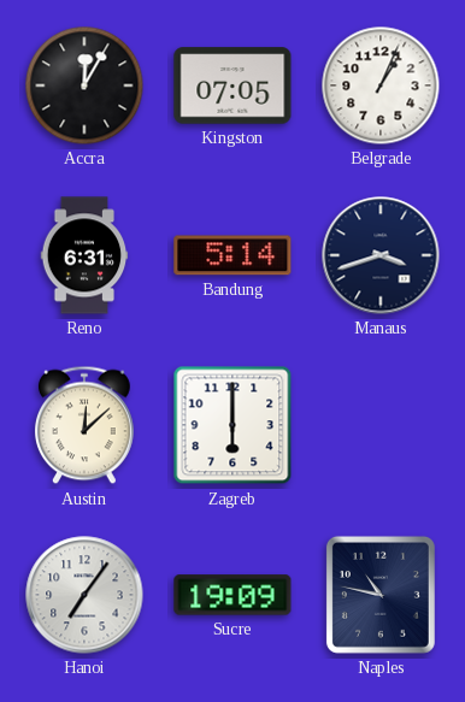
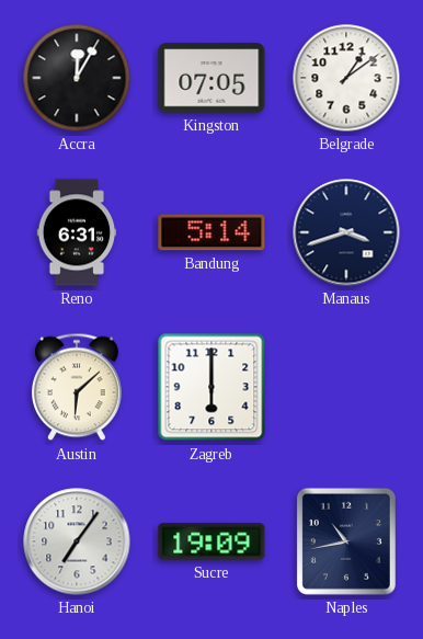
Belgrade: 1:04 -> 1:09
Austin: 12:08 -> 6:08
Naples: 10:47 -> 10:43
